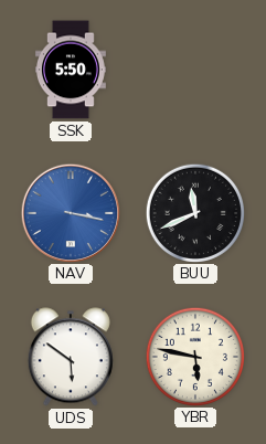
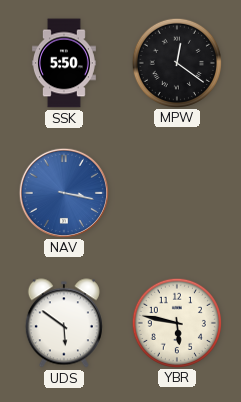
MPW: none -> 12:21
BUU: 11:41 -> none
